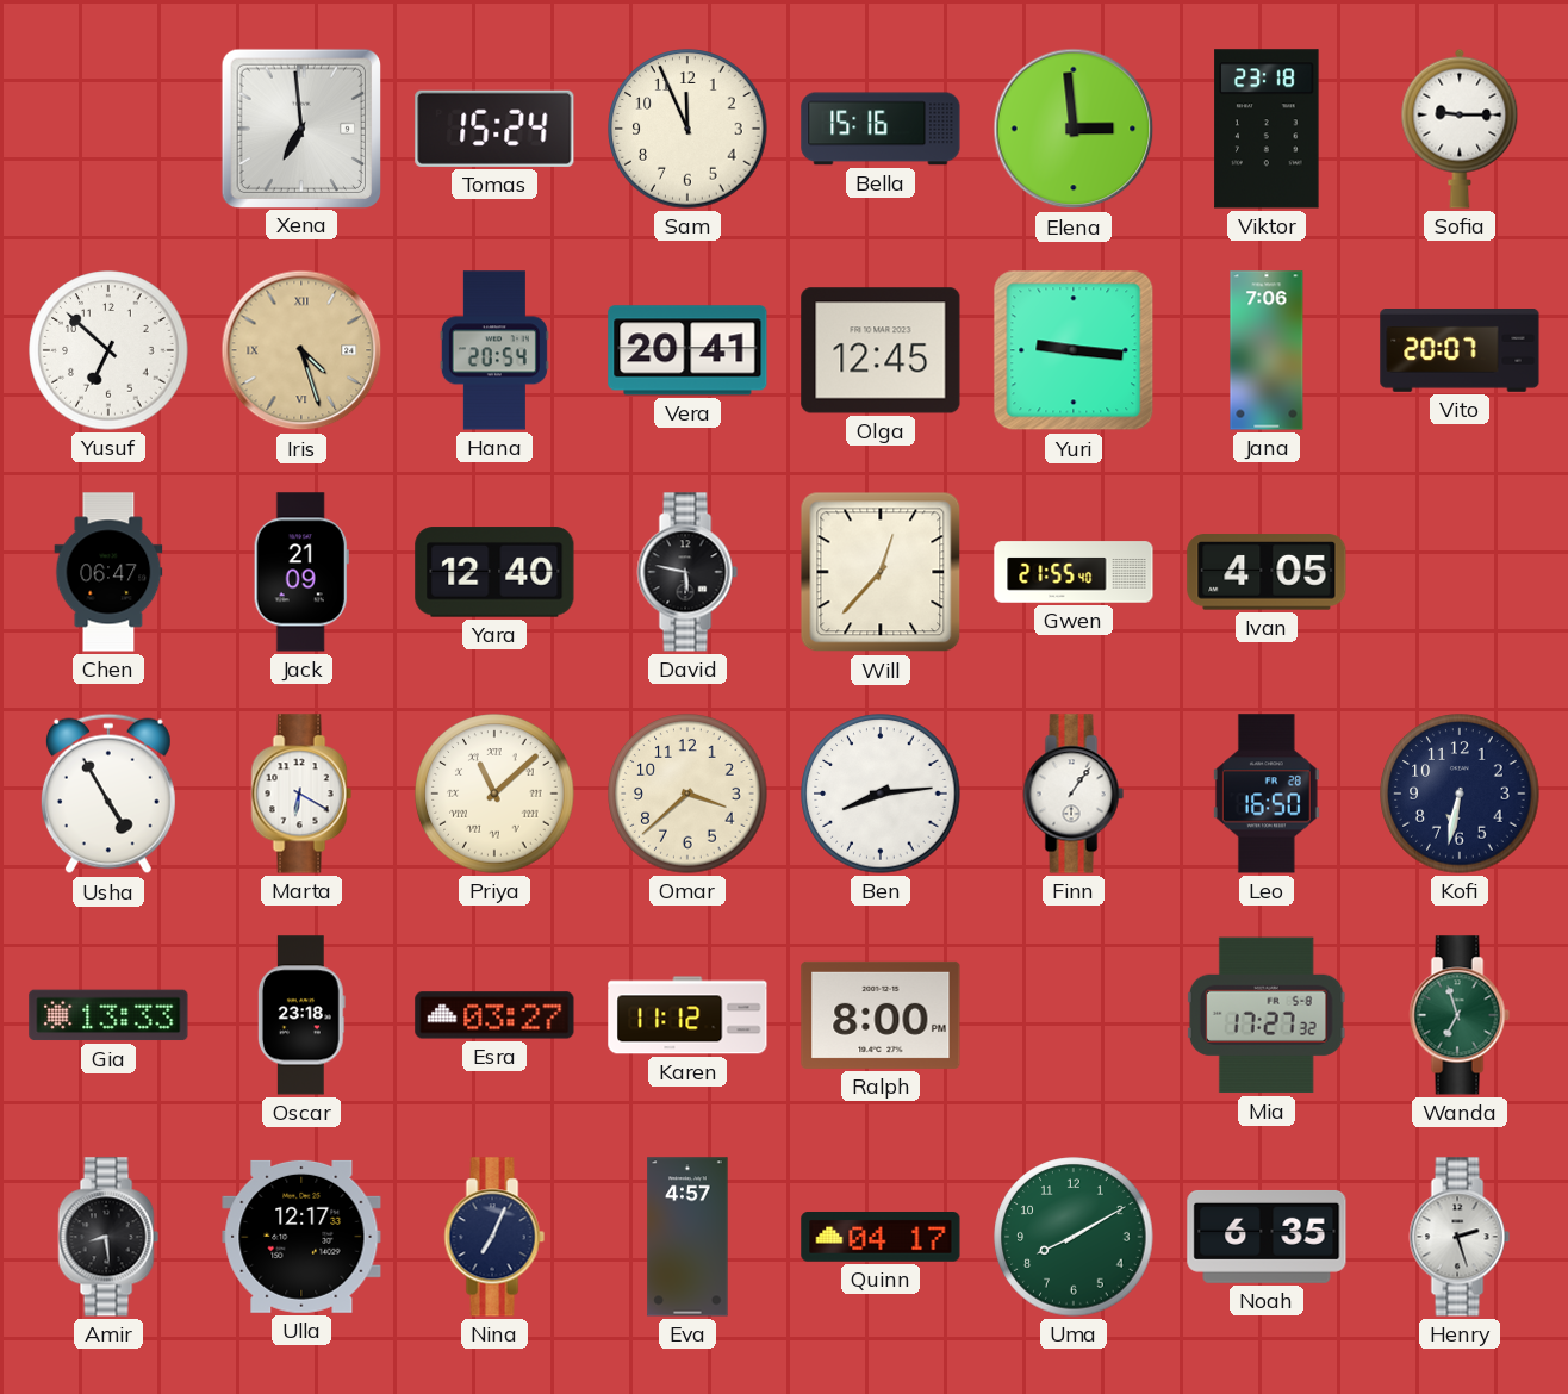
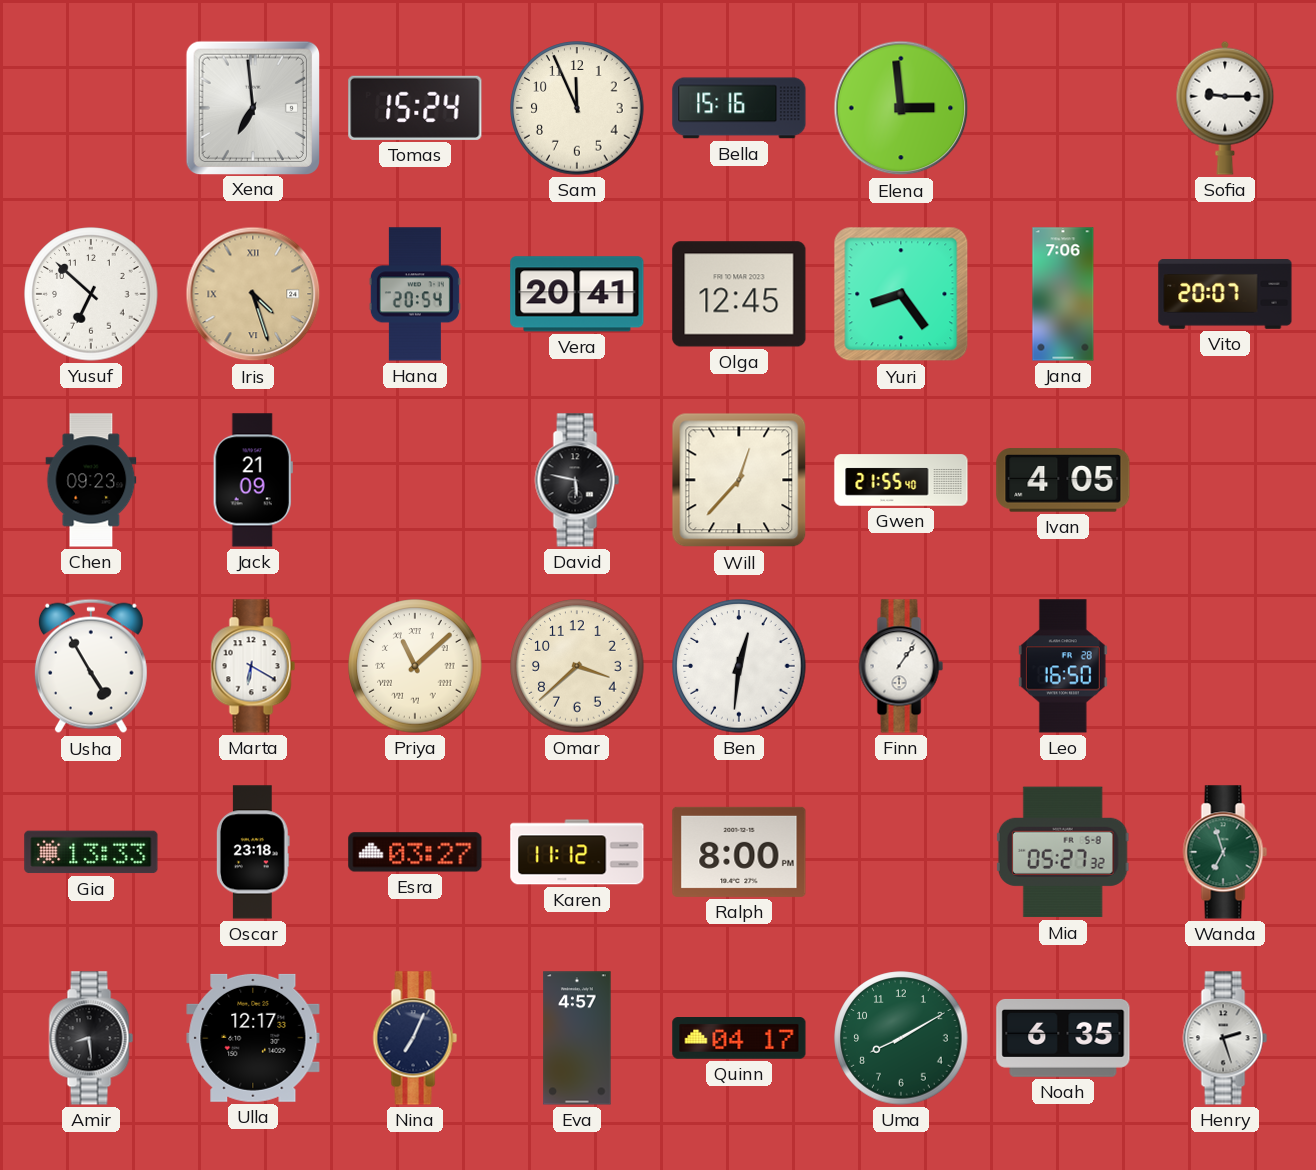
Viktor: 23:18 -> none
Yuri: 9:16 -> 8:24
Chen: 06:47 -> 09:23
Yara: 12:40 -> none
Ben: 8:14 -> 12:31
Kofi: 6:32 -> none
Mia: 17:27 -> 05:27
